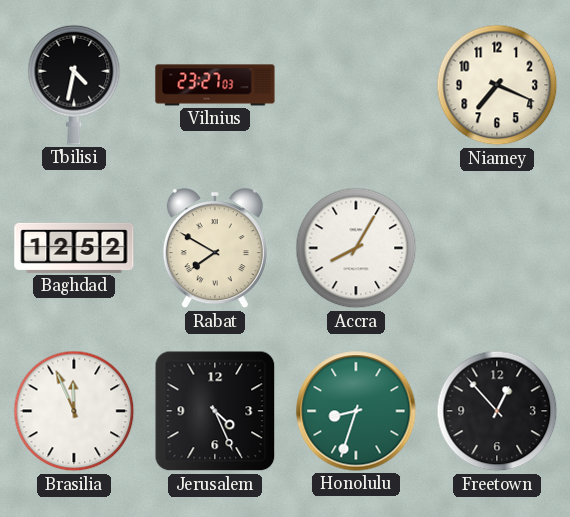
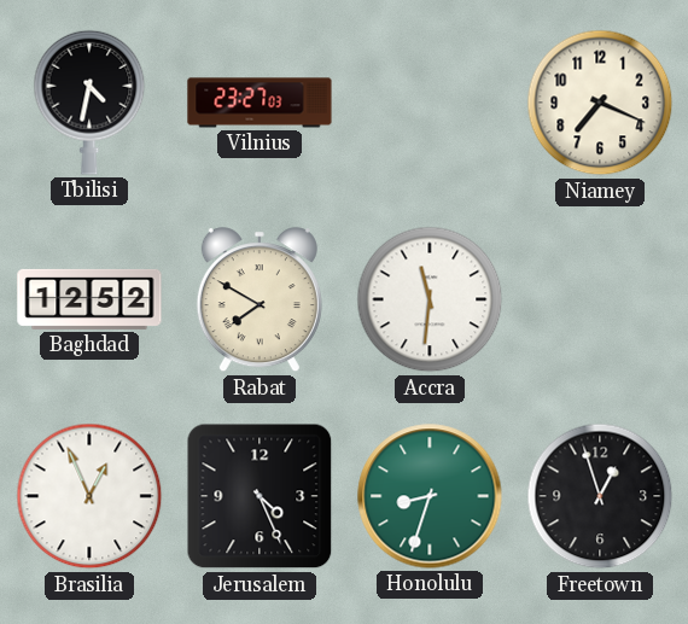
Accra: 8:05 -> 11:31
Brasilia: 11:56 -> 12:56
Freetown: 12:53 -> 12:57
